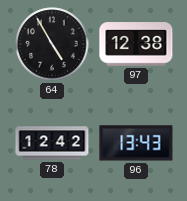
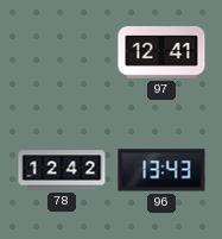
64: 4:55 -> none
97: 12:38 -> 12:41
